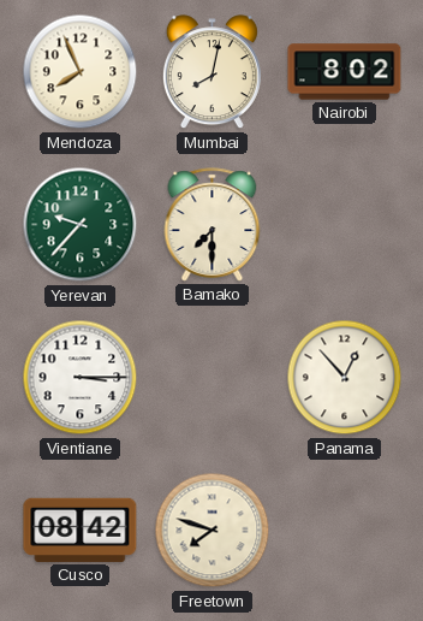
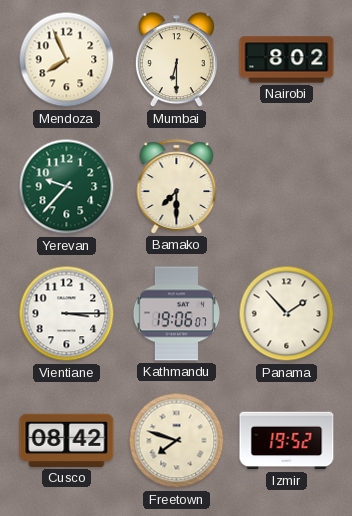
Mumbai: 8:02 -> 6:30
Kathmandu: none -> 19:06
Panama: 12:53 -> 1:53
Izmir: none -> 19:52
